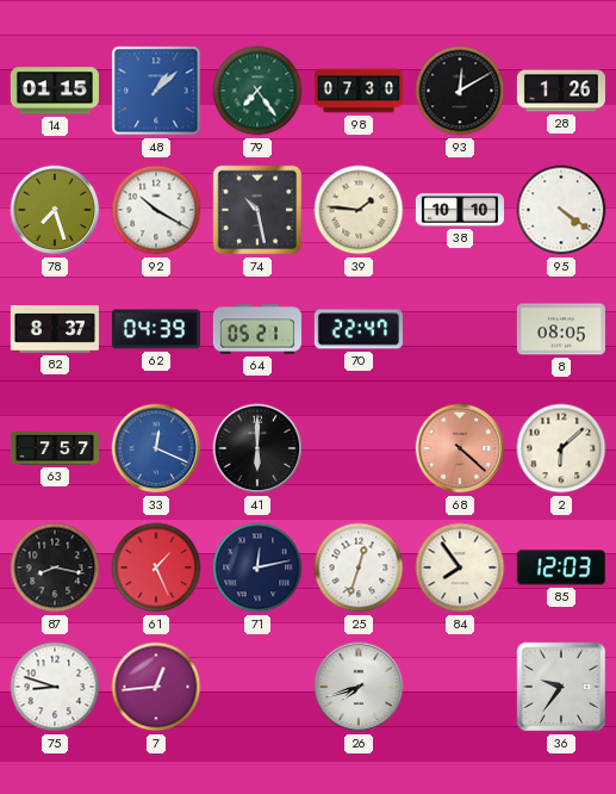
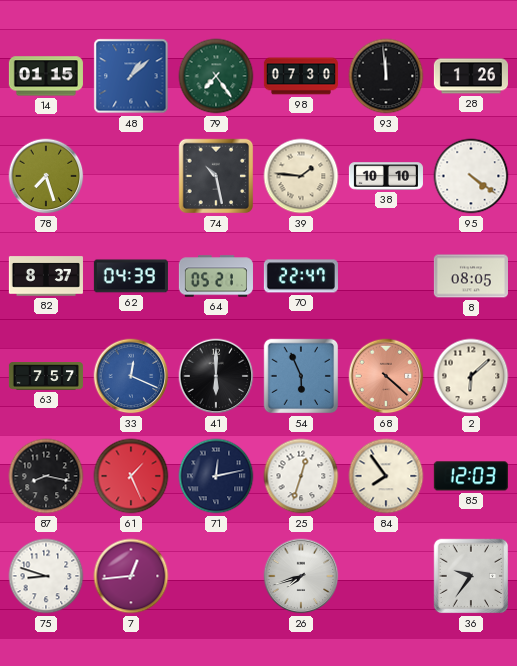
93: 12:10 -> 11:59
92: 10:20 -> none
54: none -> 5:56
